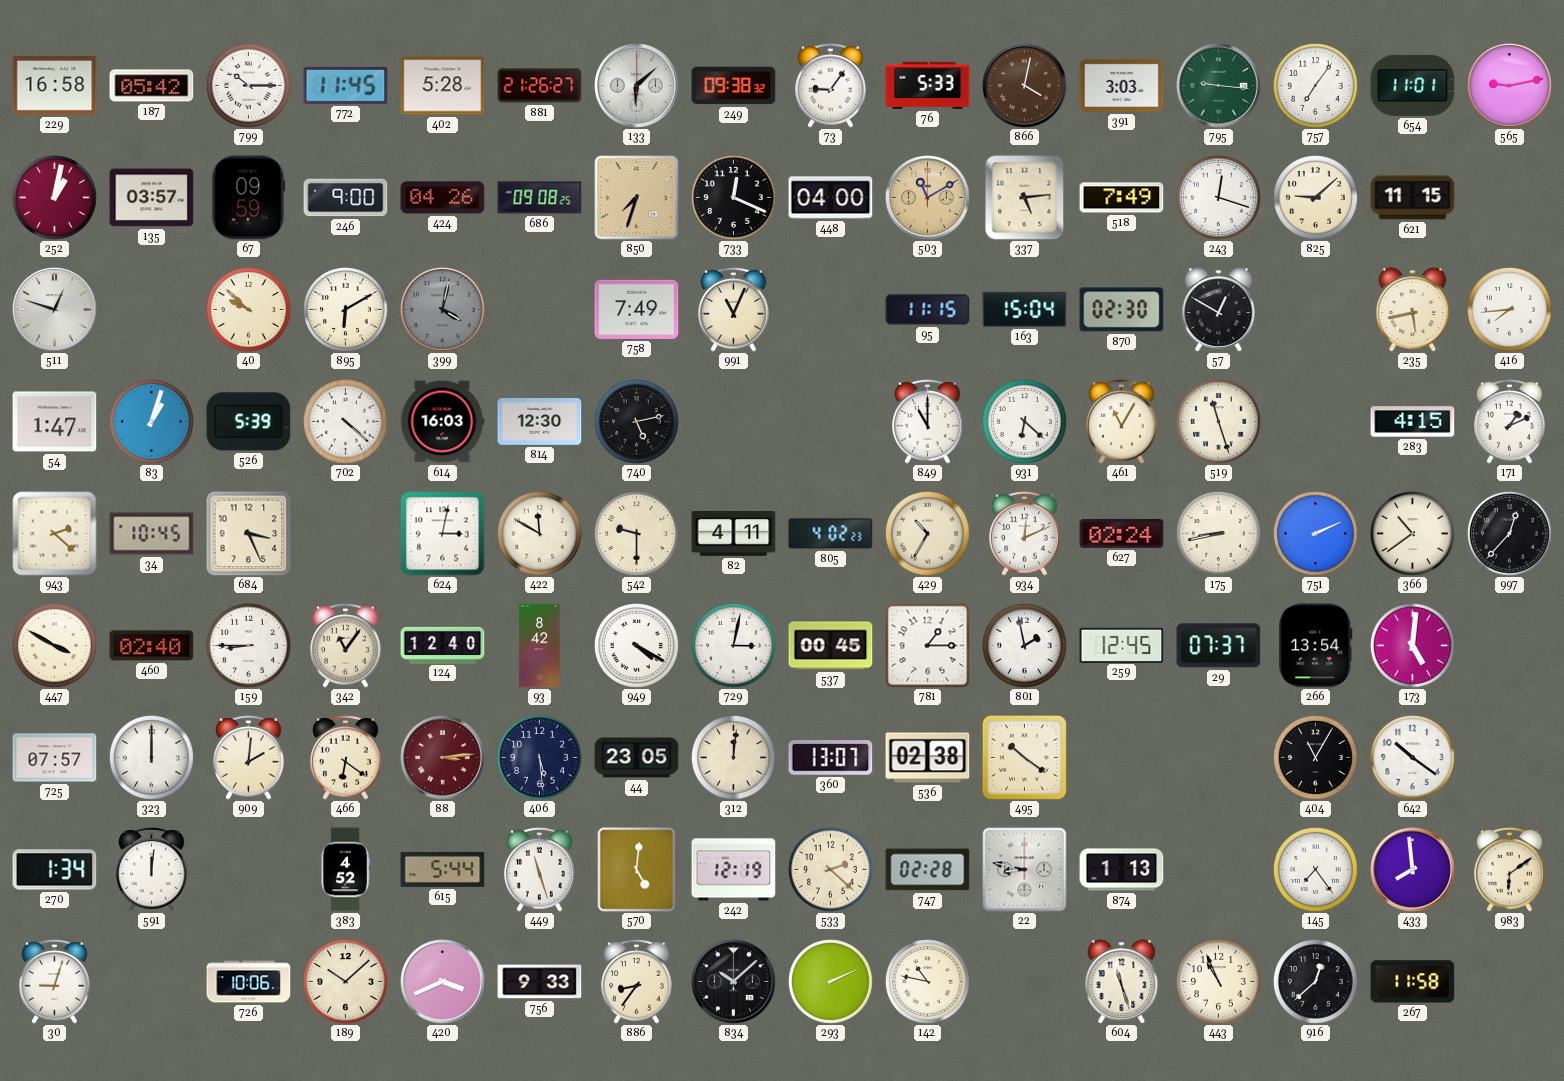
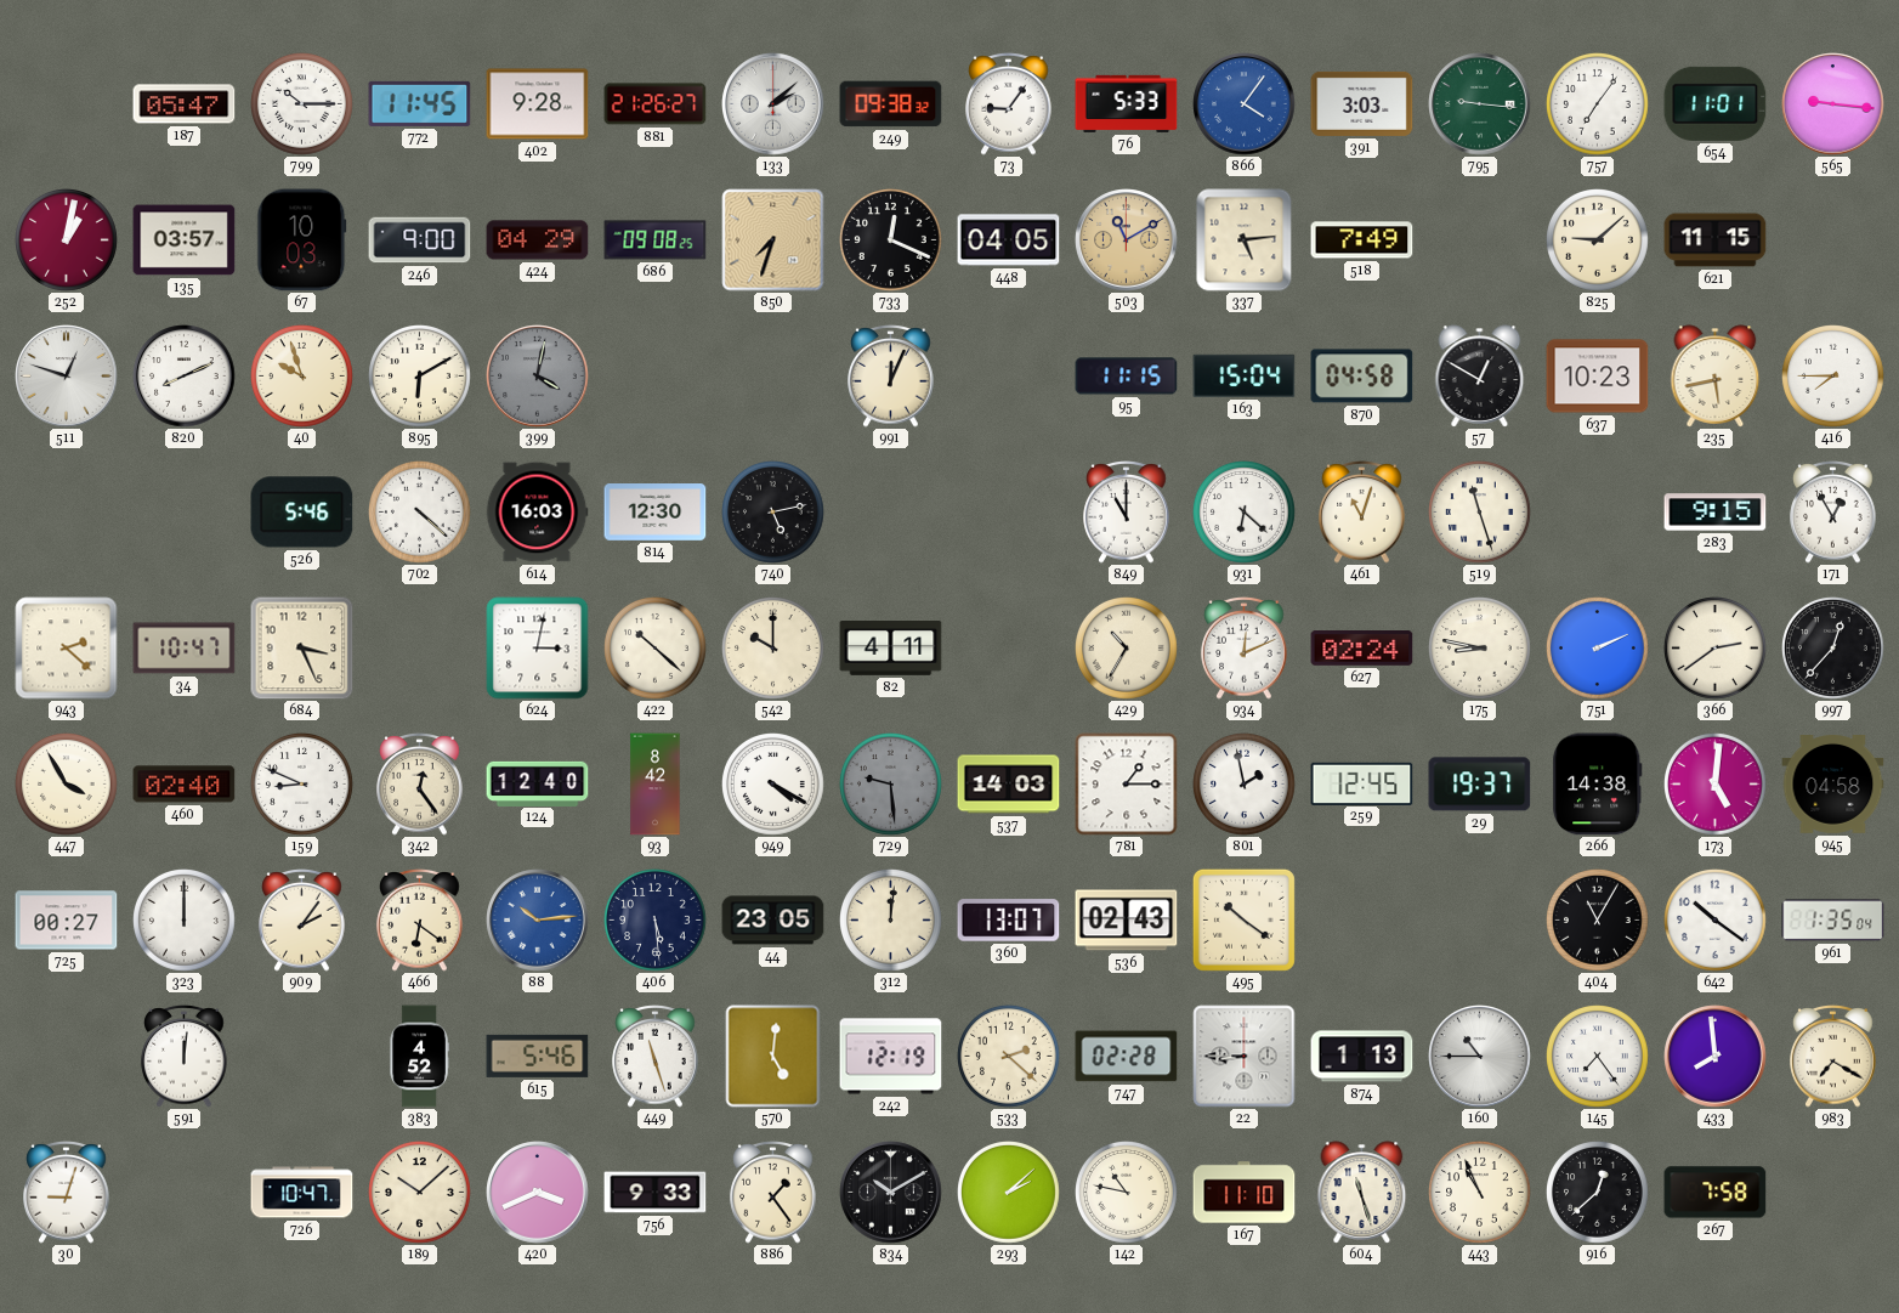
229: 16:58 -> none
187: 05:42 -> 05:47
402: 5:28 -> 9:28
133: 6:08 -> 2:08
866: 4:02 -> 4:06
866 dial: brown -> blue
565: 9:13 -> 9:16
67: 09:59 -> 10:03
424: 04:26 -> 04:29
448: 04:00 -> 04:05
243: 12:18 -> none
820: none -> 8:11
40: 9:52 -> 9:57
758: 7:49 -> none
991: 11:04 -> 12:04
870: 02:30 -> 04:58
637: none -> 10:23
416: 7:44 -> 7:45
54: 1:47 -> none
83: 1:03 -> none
526: 5:39 -> 5:46
461: 11:05 -> 11:03
283: 4:15 -> 9:15
171: 1:11 -> 12:55
34: 10:45 -> 10:47
422: 11:50 -> 10:22
542: 9:30 -> 10:00
805: 4:02 -> none
175: 8:43 -> 8:47
366: 10:39 -> 2:39
447: 3:50 -> 3:55
159: 8:45 -> 8:49
342: 11:06 -> 12:24
729: 3:02 -> 9:29
729 dial: white -> grey
537: 00:45 -> 14:03
29: 07:37 -> 19:37
266: 13:54 -> 14:38
945: none -> 04:58
725: 07:57 -> 00:27
909: 2:01 -> 2:06
88: 3:14 -> 10:14
88 dial: burgundy -> blue
536: 02:38 -> 02:43
961: none -> 1:35
270: 1:34 -> none
615: 5:44 -> 5:46
22: 8:47 -> 8:45
160: none -> 10:45
983: 6:09 -> 7:20
726: 10:06 -> 10:47
886: 8:36 -> 1:24
834: 10:08 -> 10:10
293: 2:11 -> 2:08
167: none -> 11:10
267: 11:58 -> 7:58
